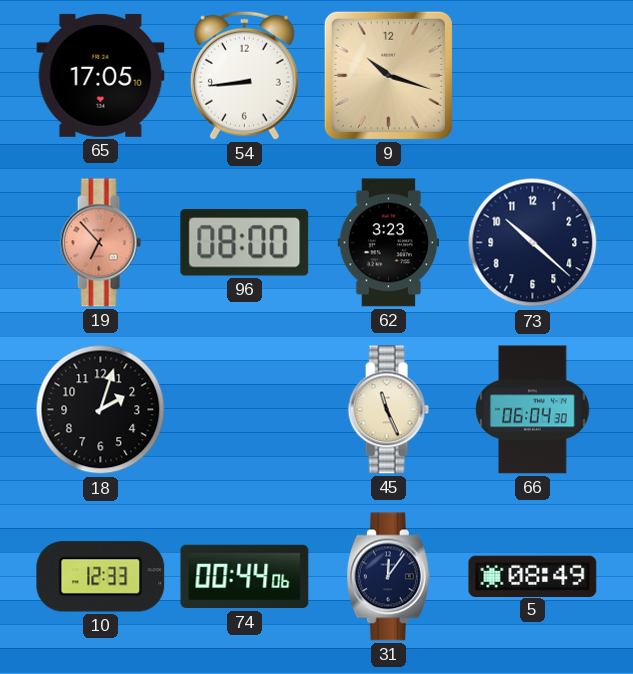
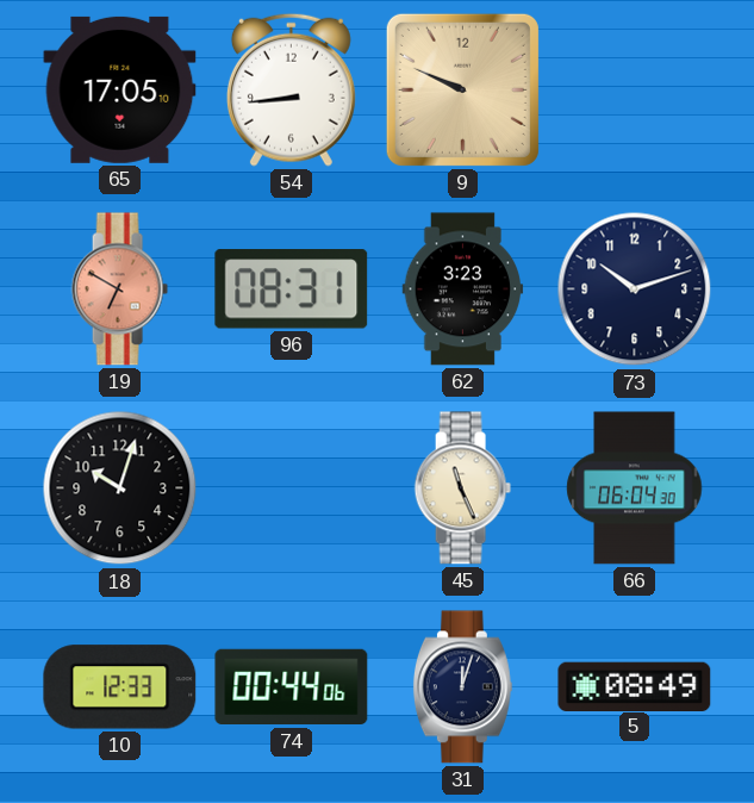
9: 10:18 -> 9:49
19: 6:53 -> 6:50
96: 08:00 -> 08:31
73: 10:22 -> 10:12
18: 2:03 -> 10:03
31: 12:06 -> 12:03
